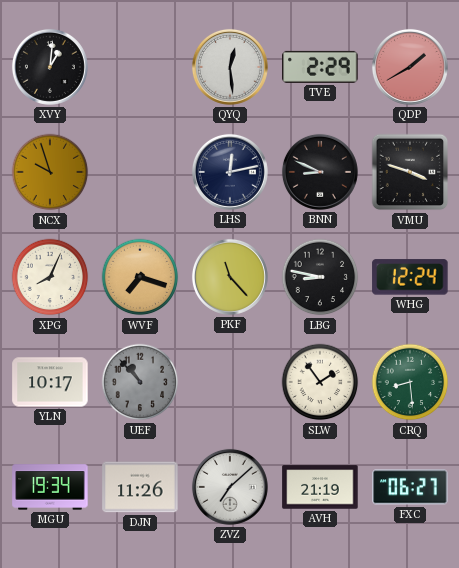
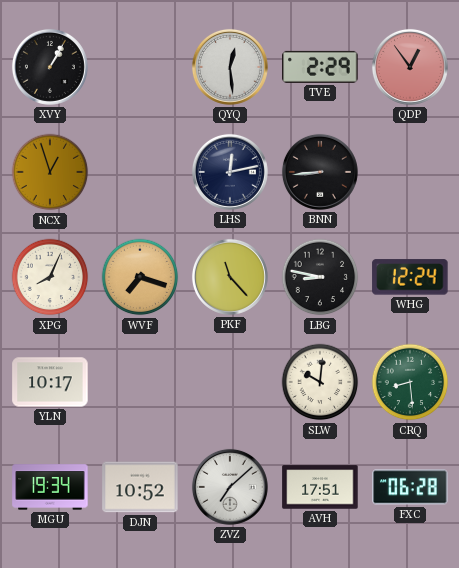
XVY: 1:01 -> 1:05
QDP: 1:40 -> 12:54
NCX: 9:57 -> 12:57
BNN: 8:49 -> 8:44
VMU: 3:48 -> none
UEF: 10:53 -> none
SLW: 1:54 -> 10:01
DJN: 11:26 -> 10:52
AVH: 21:19 -> 17:51
FXC: 06:27 -> 06:28
